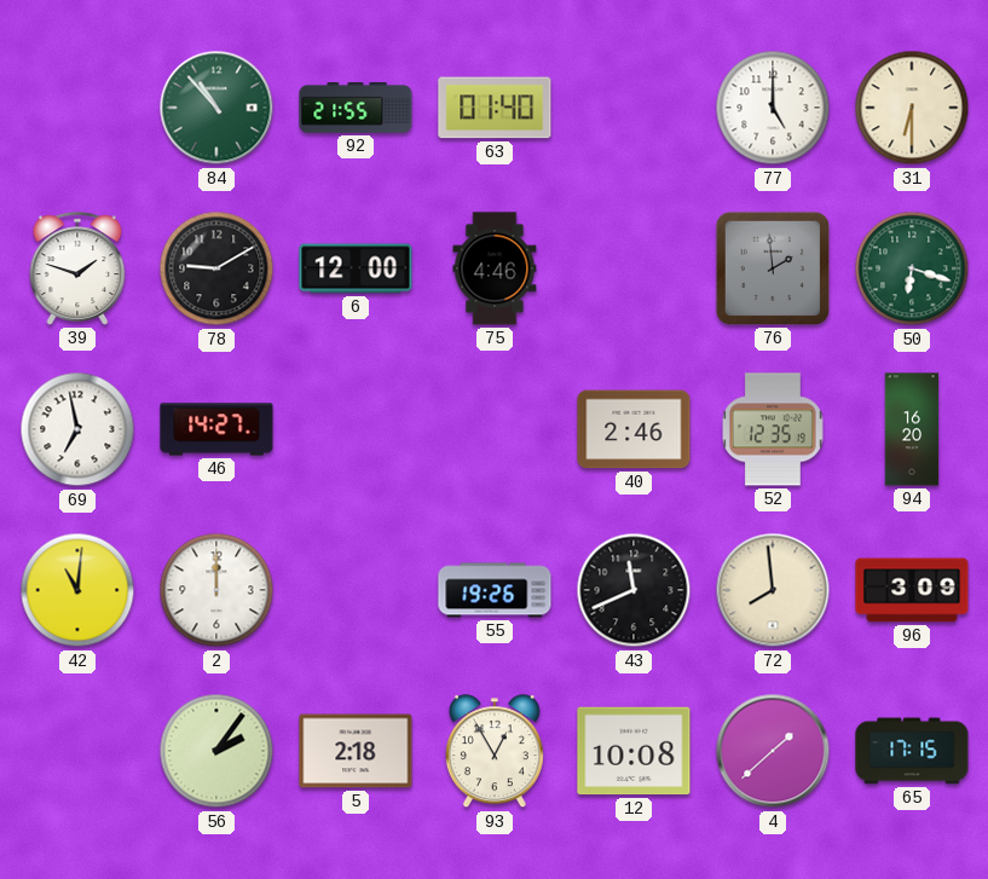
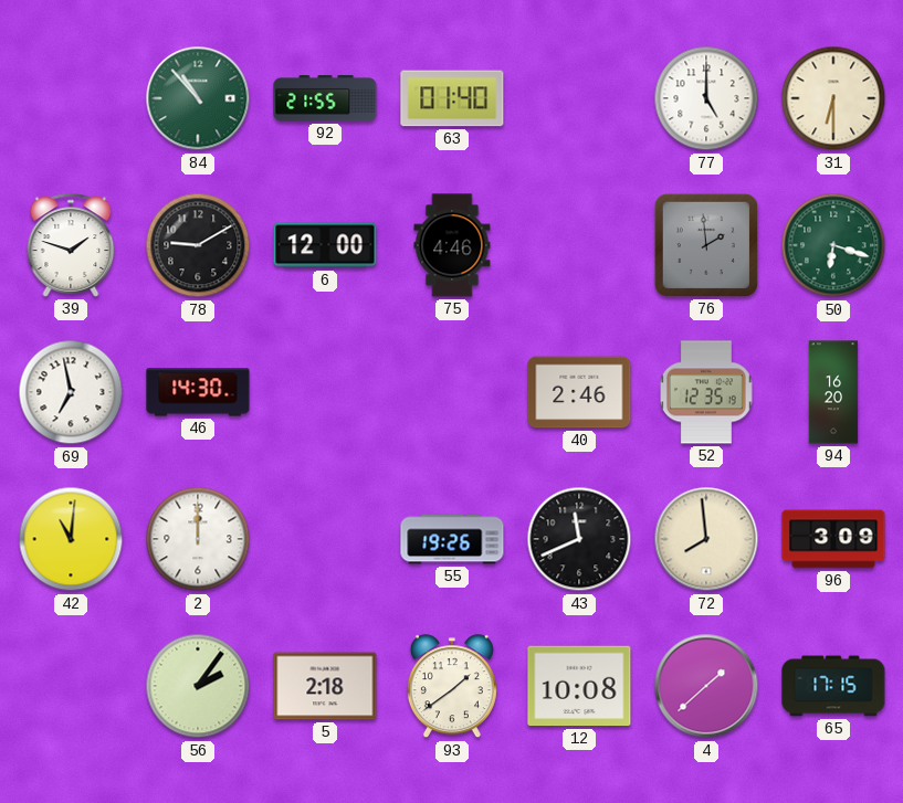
46: 14:27 -> 14:30
93: 12:55 -> 1:39
